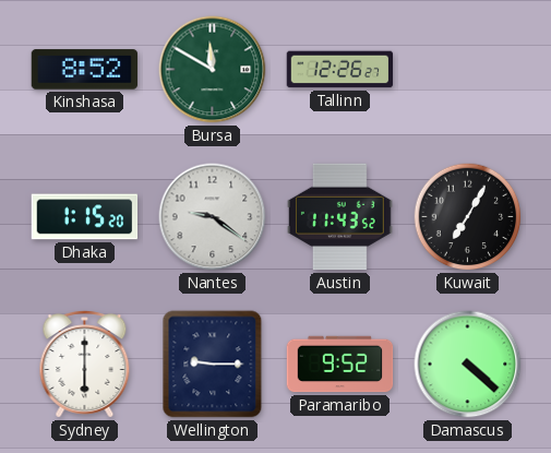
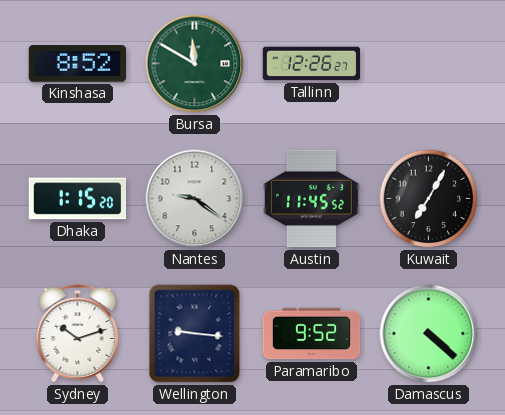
Austin: 11:43 -> 11:45
Sydney: 6:00 -> 10:12
Wellington: 9:15 -> 9:16
